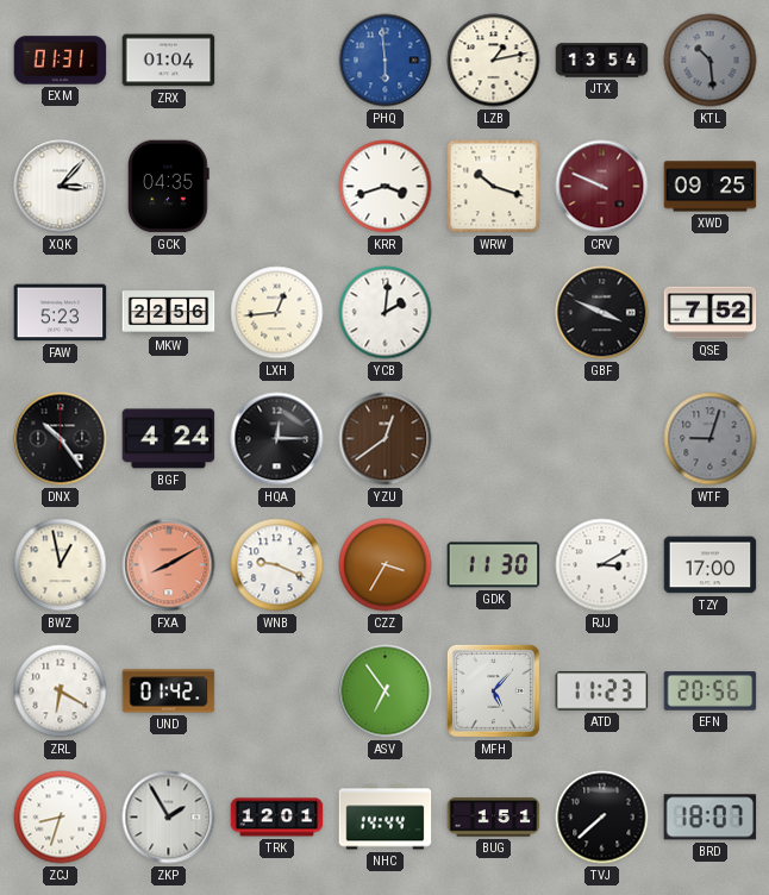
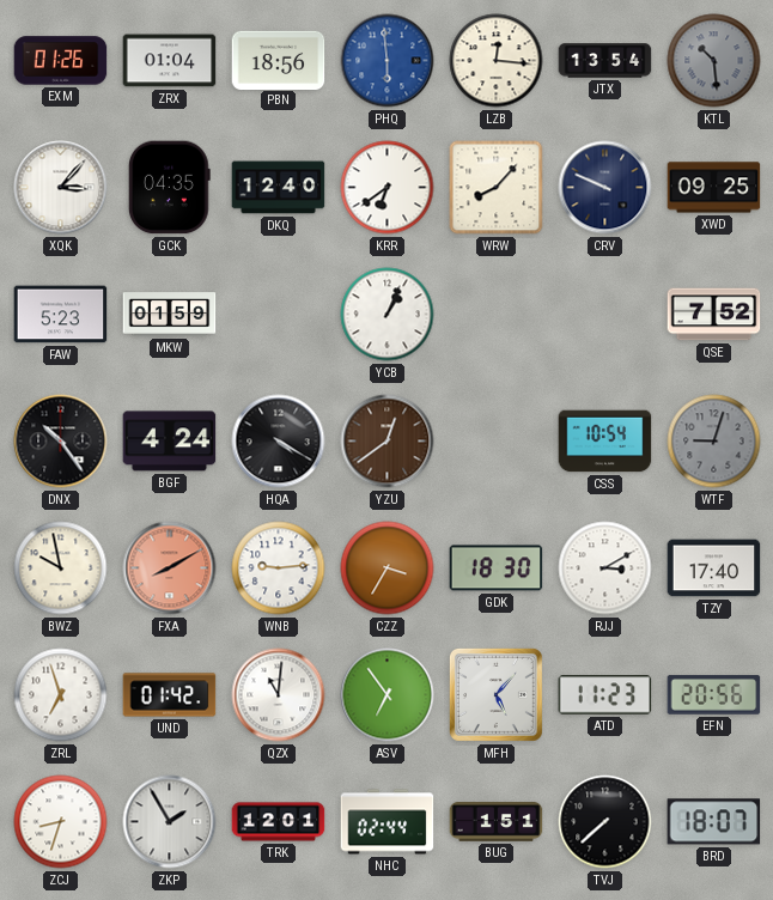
EXM: 01:31 -> 01:26
PBN: none -> 18:56
LZB: 1:13 -> 12:16
DKQ: none -> 12:40
KRR: 3:42 -> 6:39
WRW: 10:18 -> 8:07
CRV dial: burgundy -> navy
MKW: 22:56 -> 01:59
LXH: 12:44 -> none
YCB: 2:01 -> 1:04
GBF: 3:49 -> none
HQA: 12:15 -> 4:20
CSS: none -> 10:54
BWZ: 12:58 -> 9:58
WNB: 9:19 -> 9:14
GDK: 11:30 -> 18:30
TZY: 17:00 -> 17:40
ZRL: 6:20 -> 6:57
QZX: none -> 11:01
NHC: 14:44 -> 02:44
